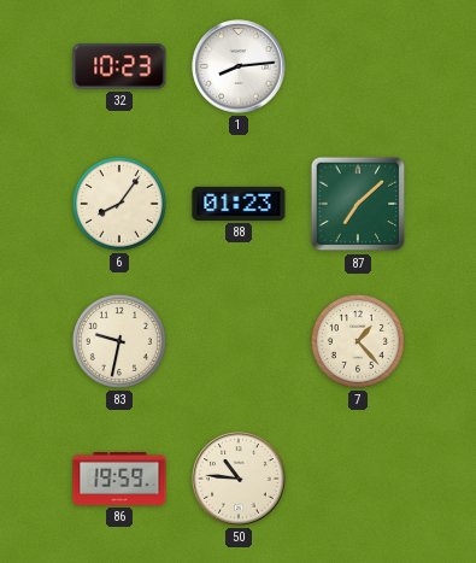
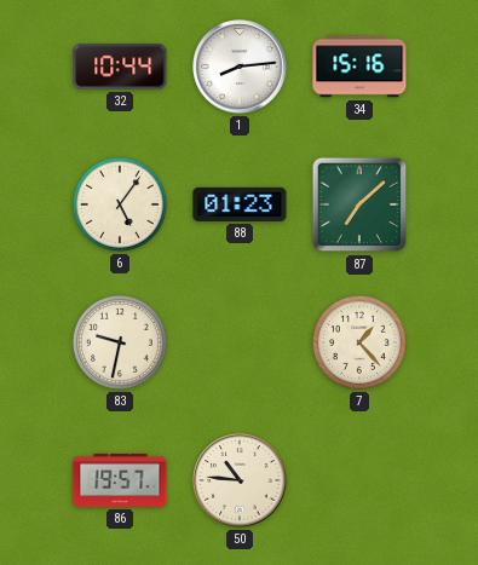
32: 10:23 -> 10:44
34: none -> 15:16
6: 8:06 -> 5:06
86: 19:59 -> 19:57
